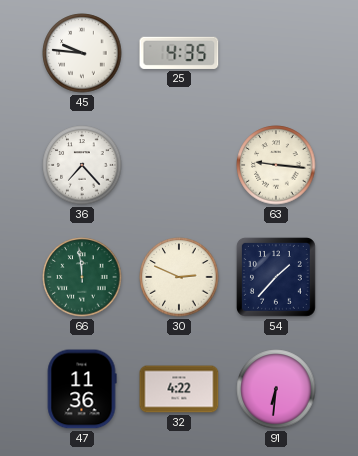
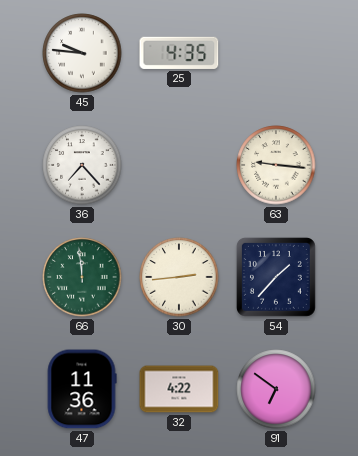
30: 2:49 -> 2:44
91: 6:31 -> 6:51
